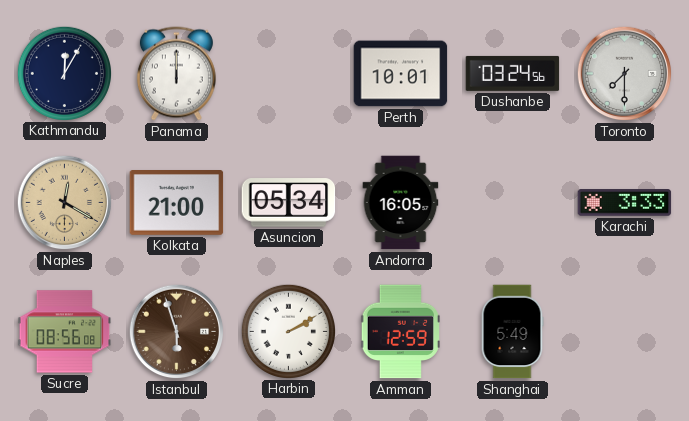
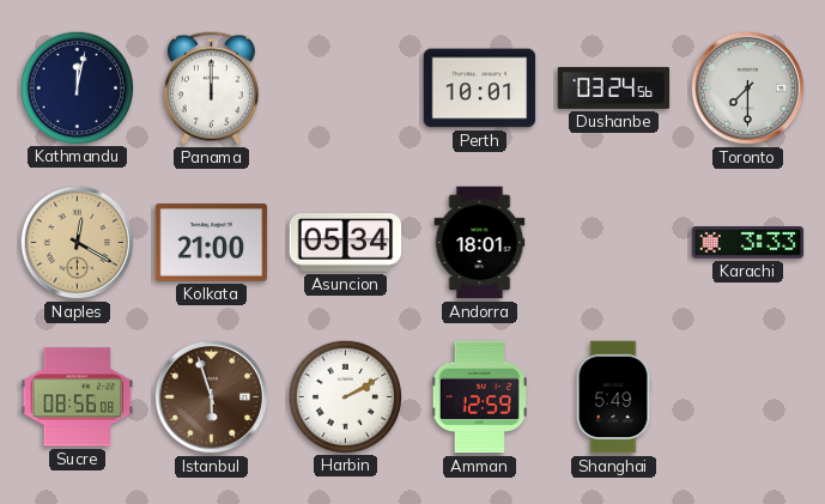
Kathmandu: 12:05 -> 12:02
Andorra: 16:05 -> 18:01
